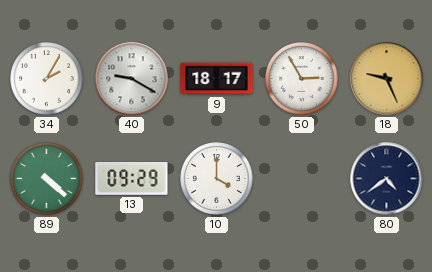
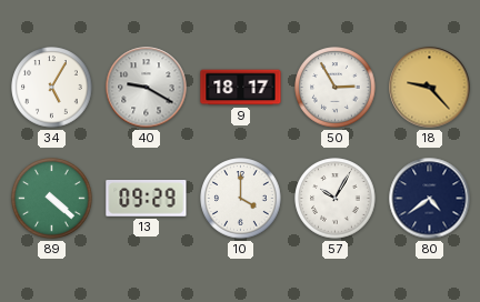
34: 2:05 -> 5:05
18: 9:26 -> 9:23
57: none -> 10:05
